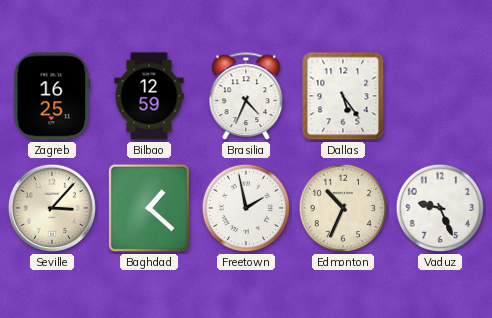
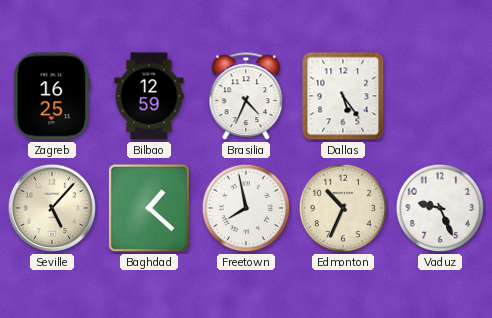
Seville: 3:07 -> 5:07
Freetown: 1:58 -> 7:58
